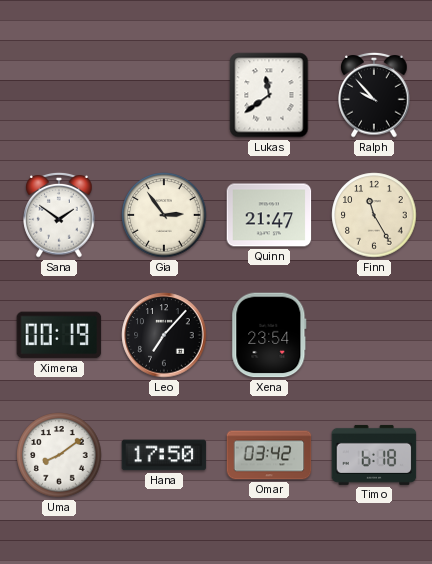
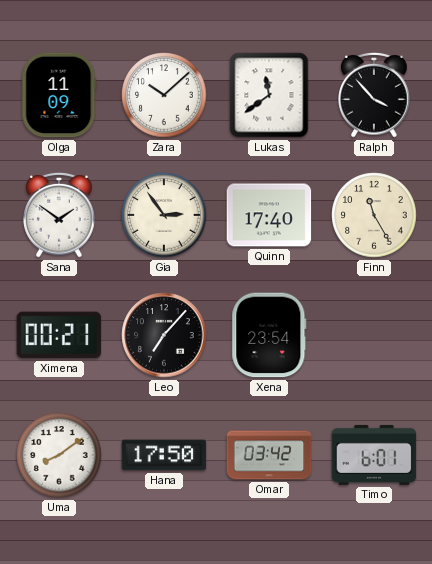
Olga: none -> 11:09
Zara: none -> 10:08
Ralph: 9:53 -> 3:53
Quinn: 21:47 -> 17:40
Ximena: 00:19 -> 00:21
Timo: 6:18 -> 6:01
